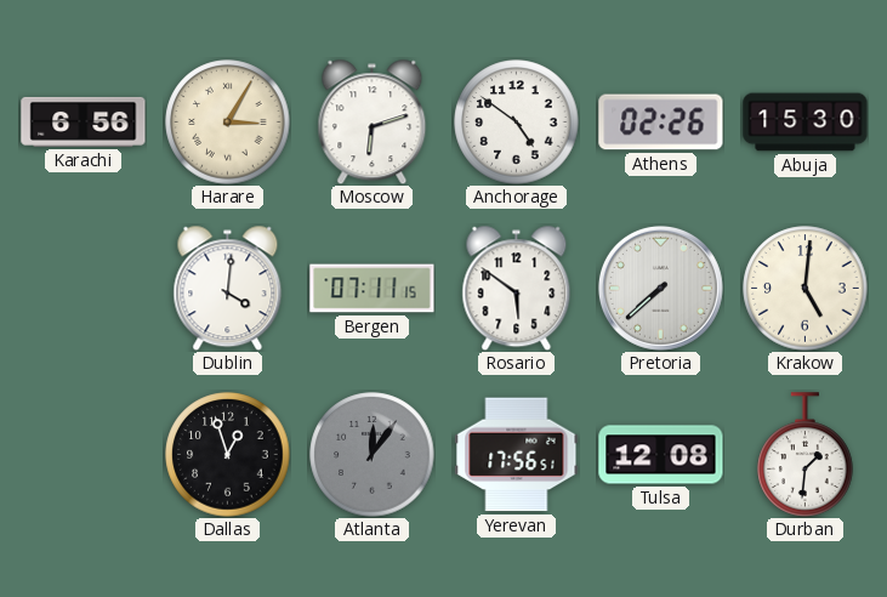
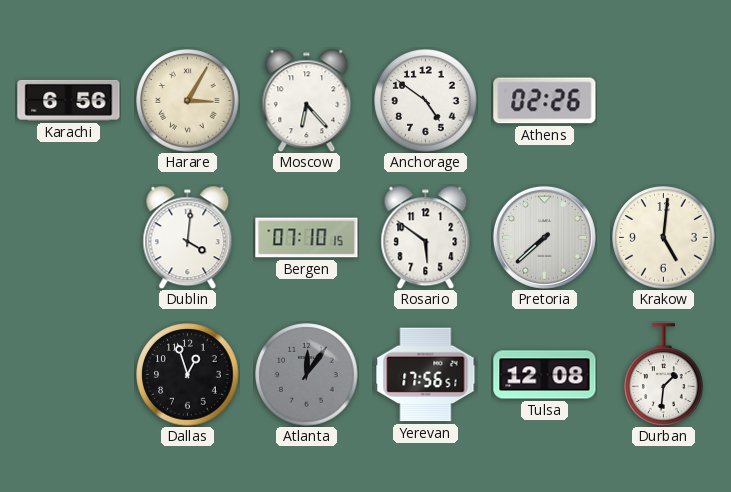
Moscow: 6:12 -> 6:23
Abuja: 15:30 -> none
Bergen: 07:11 -> 07:10
